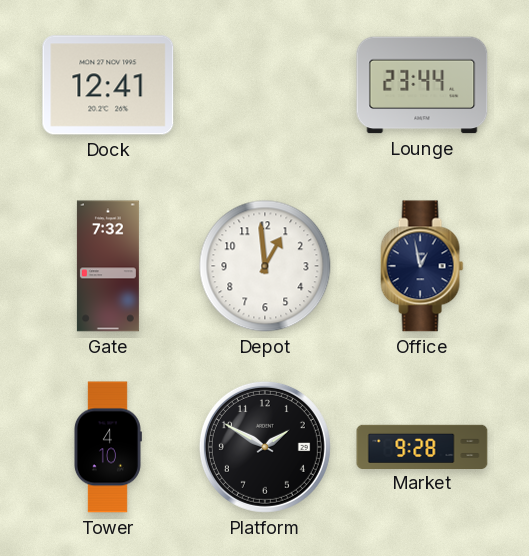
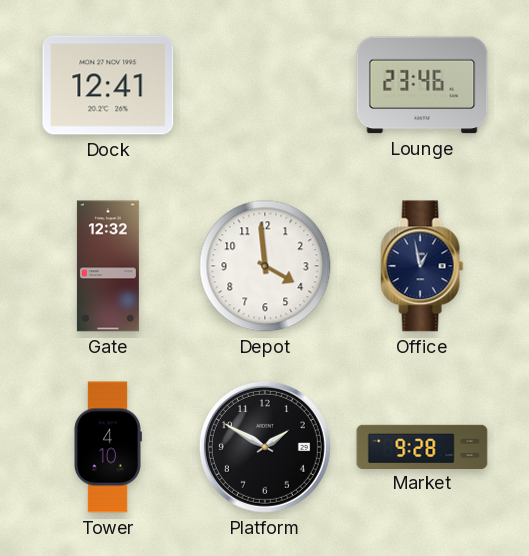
Lounge: 23:44 -> 23:46
Gate: 7:32 -> 12:32
Depot: 12:59 -> 3:59
